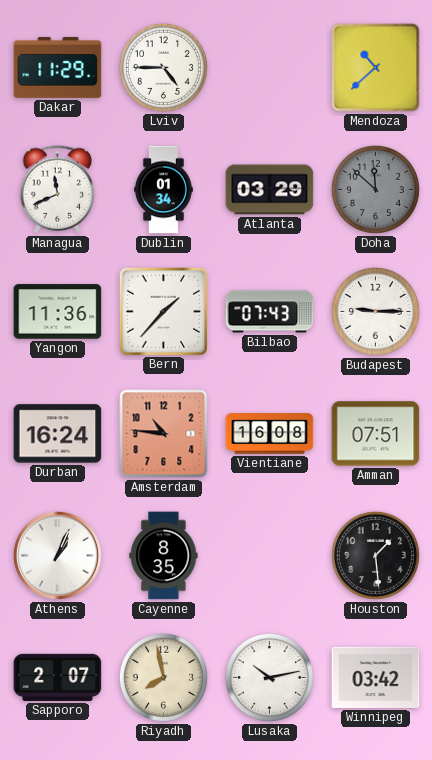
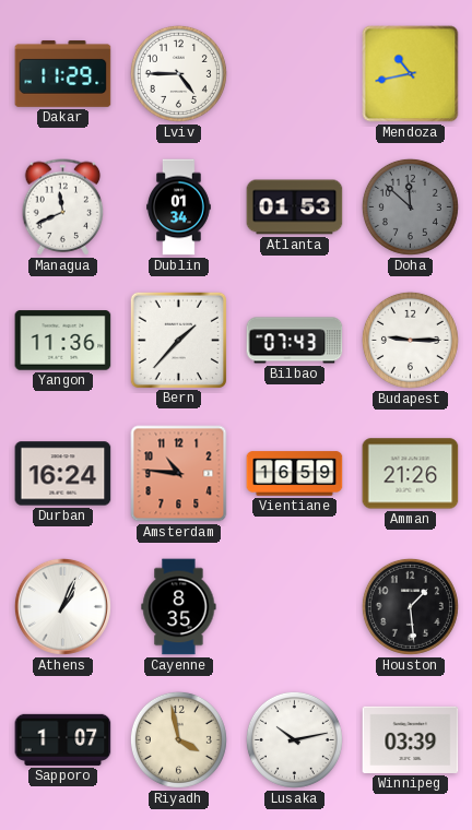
Mendoza: 10:38 -> 10:43
Atlanta: 03:29 -> 01:53
Vientiane: 16:08 -> 16:59
Amman: 07:51 -> 21:26
Sapporo: 2:07 -> 1:07
Riyadh: 7:58 -> 3:58
Winnipeg: 03:42 -> 03:39
